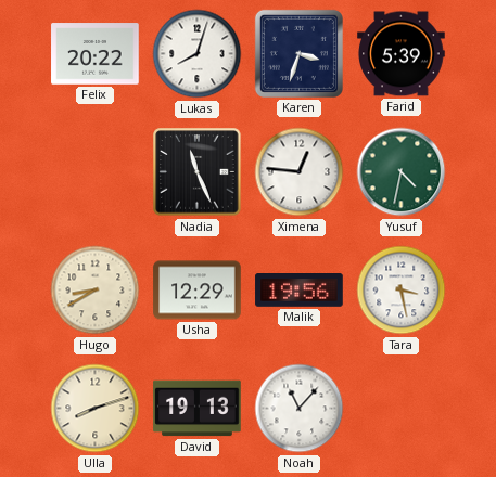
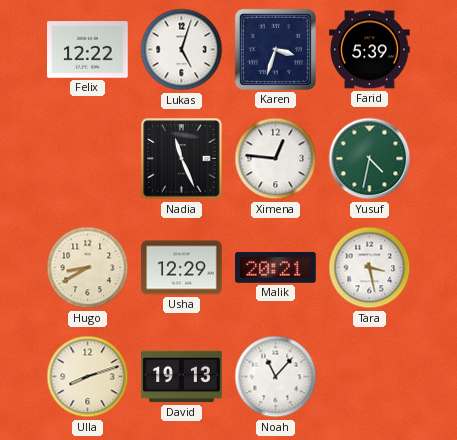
Felix: 20:22 -> 12:22
Lukas: 8:03 -> 5:03
Malik: 19:56 -> 20:21
